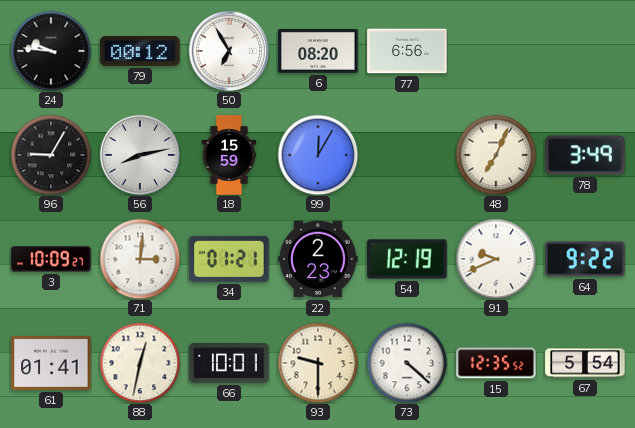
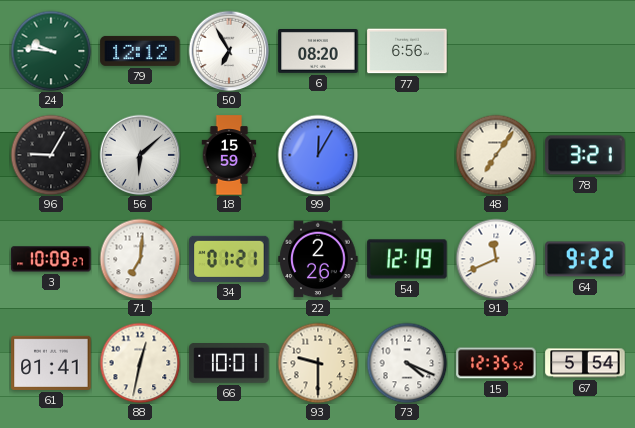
24 dial: black -> green
79: 00:12 -> 12:12
56: 8:13 -> 6:08
48: 7:04 -> 7:06
78: 3:49 -> 3:21
71: 3:01 -> 7:01
22: 2:23 -> 2:26
91: 9:41 -> 11:41
73: 4:22 -> 4:19
